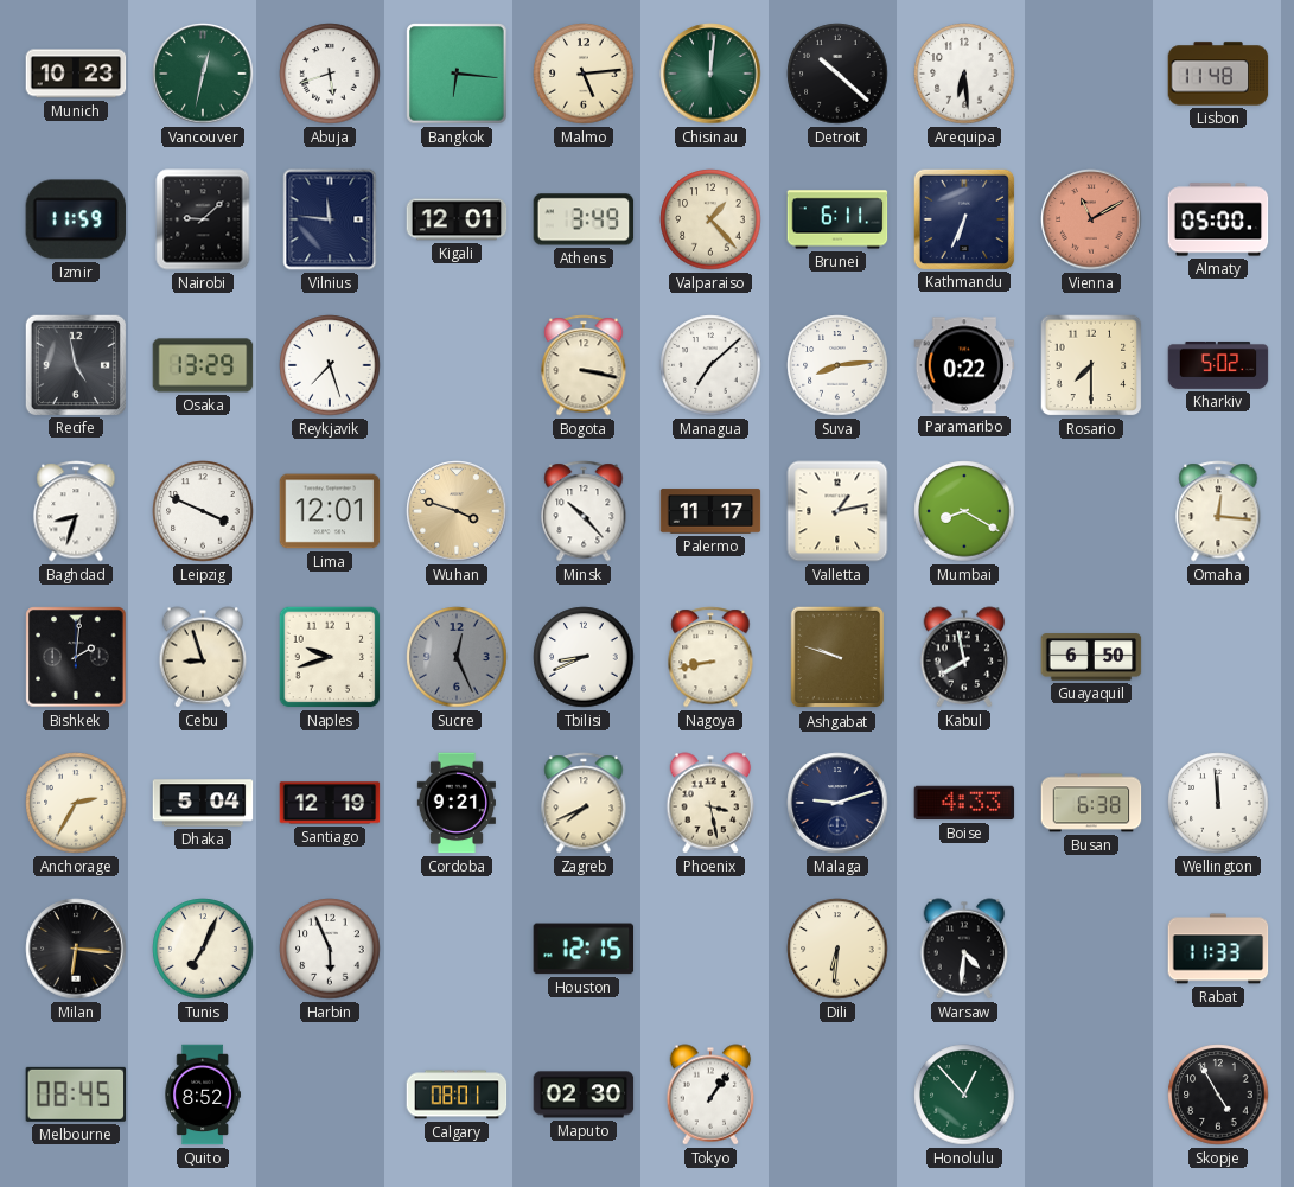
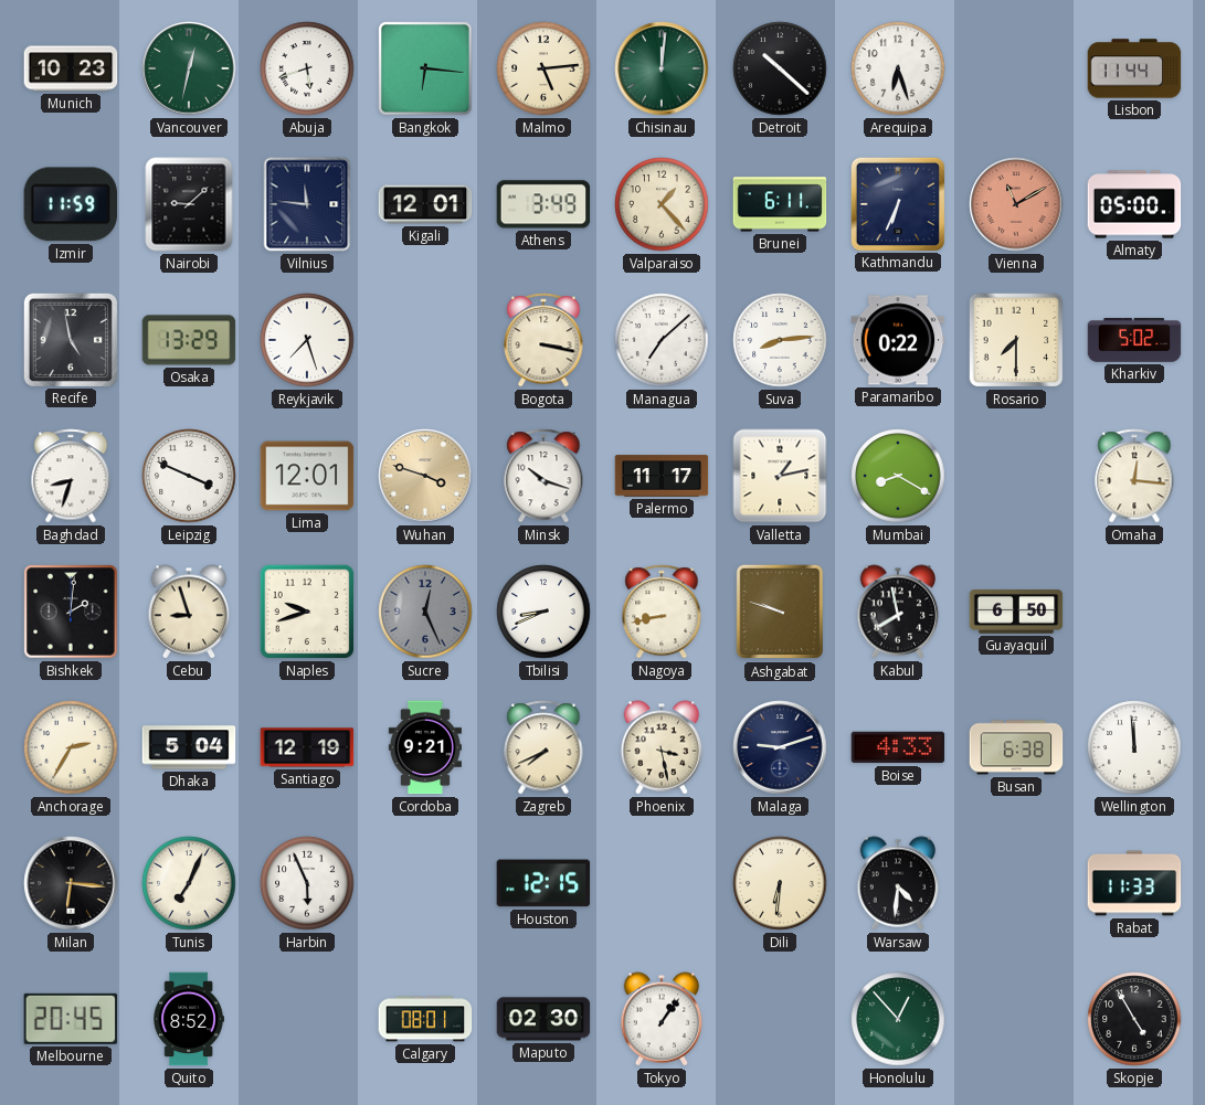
Arequipa: 6:29 -> 6:27
Lisbon: 11:48 -> 11:44
Minsk: 10:23 -> 10:18
Melbourne: 08:45 -> 20:45
